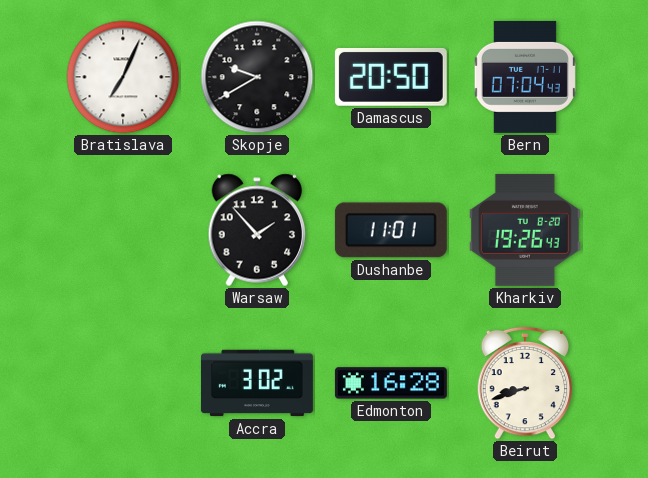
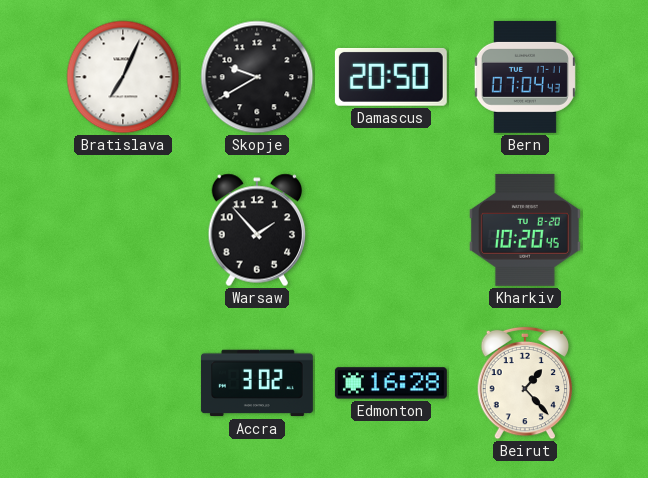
Dushanbe: 11:01 -> none
Kharkiv: 19:26 -> 10:20
Beirut: 8:42 -> 1:23
